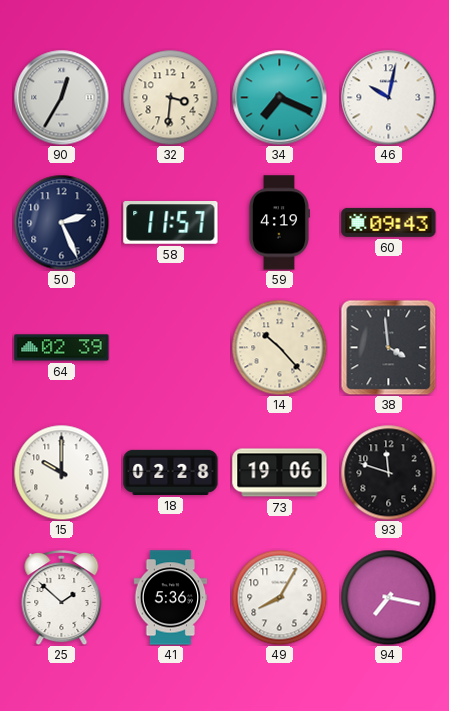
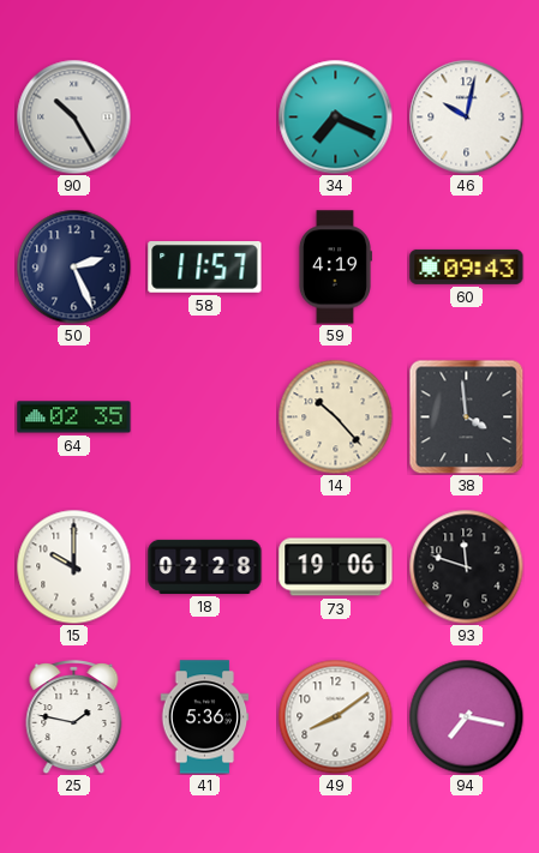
90: 12:35 -> 10:25
32: 3:31 -> none
64: 02:39 -> 02:35
25: 1:52 -> 1:47
49: 8:05 -> 8:09
